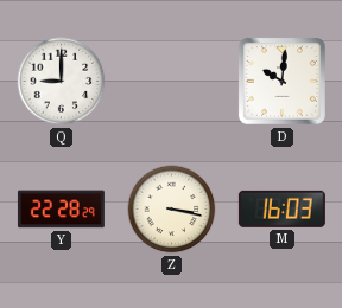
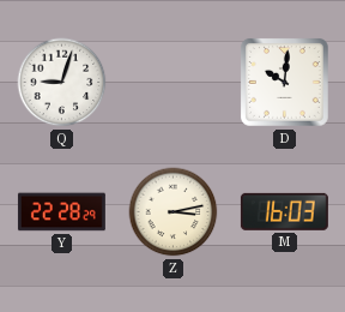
Q: 9:00 -> 9:03
Z: 3:17 -> 3:13
